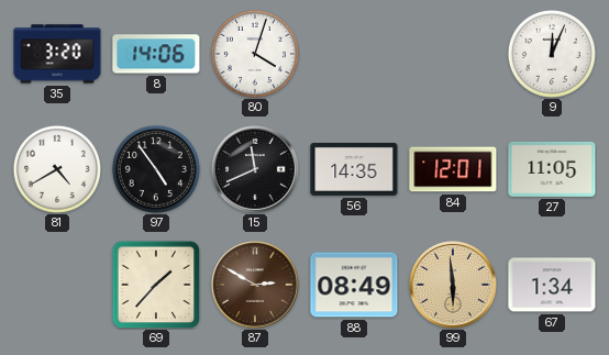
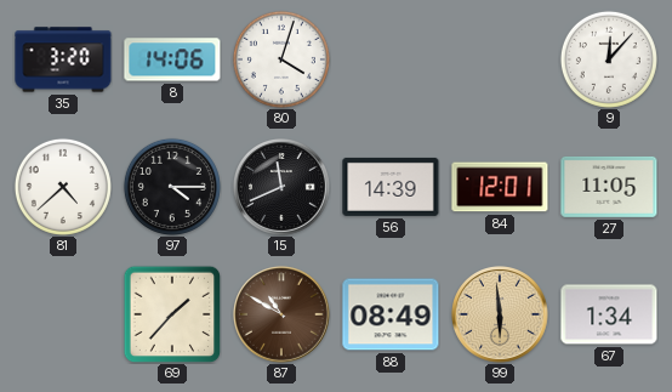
9: 12:04 -> 12:07
81: 4:40 -> 4:38
97: 4:54 -> 4:15
56: 14:35 -> 14:39
87: 2:50 -> 10:50
